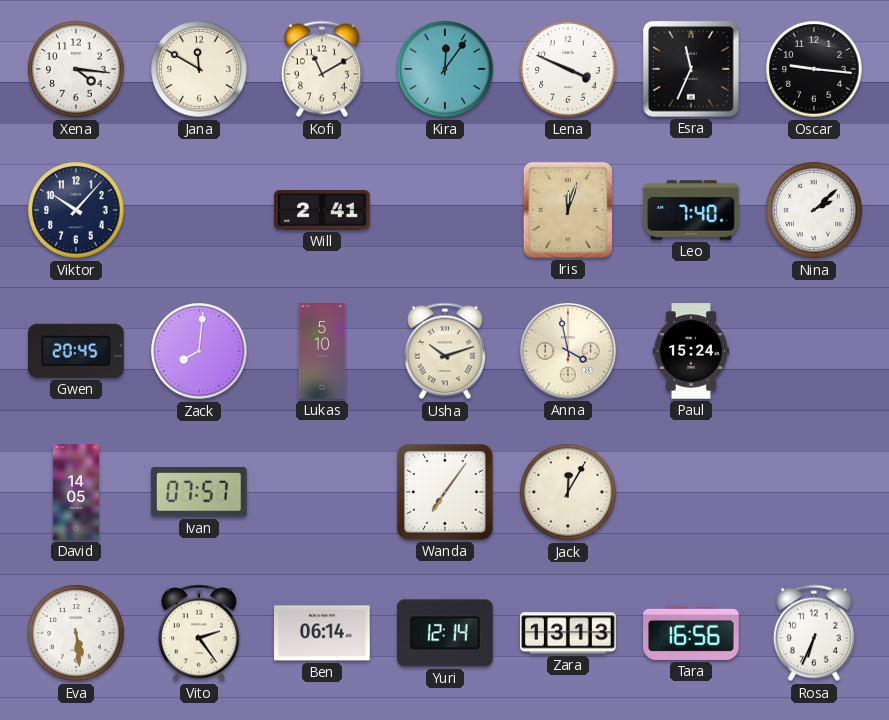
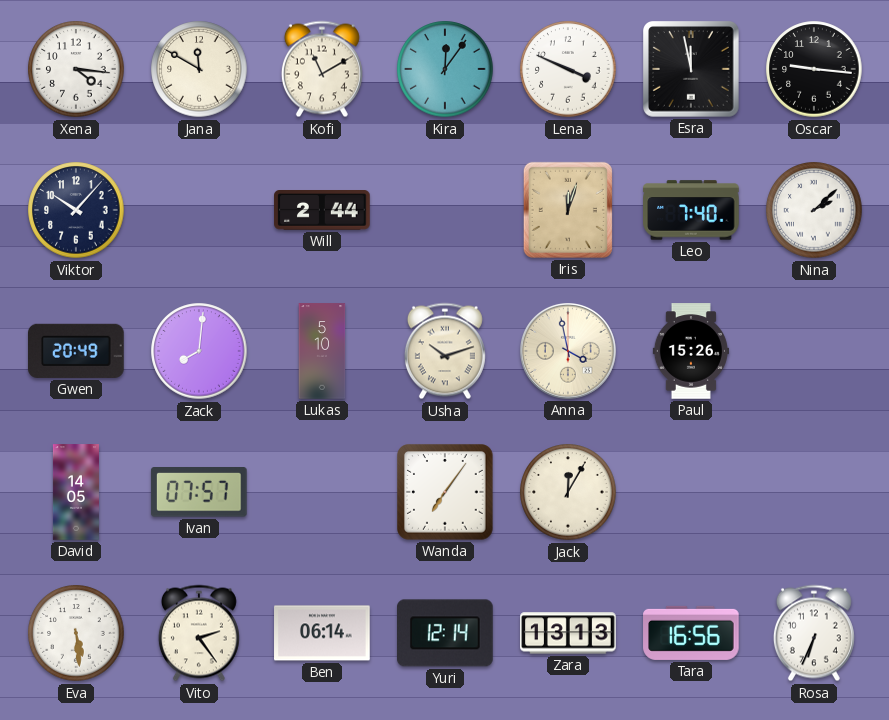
Esra: 11:34 -> 11:58
Will: 2:41 -> 2:44
Gwen: 20:45 -> 20:49
Paul: 15:24 -> 15:26
